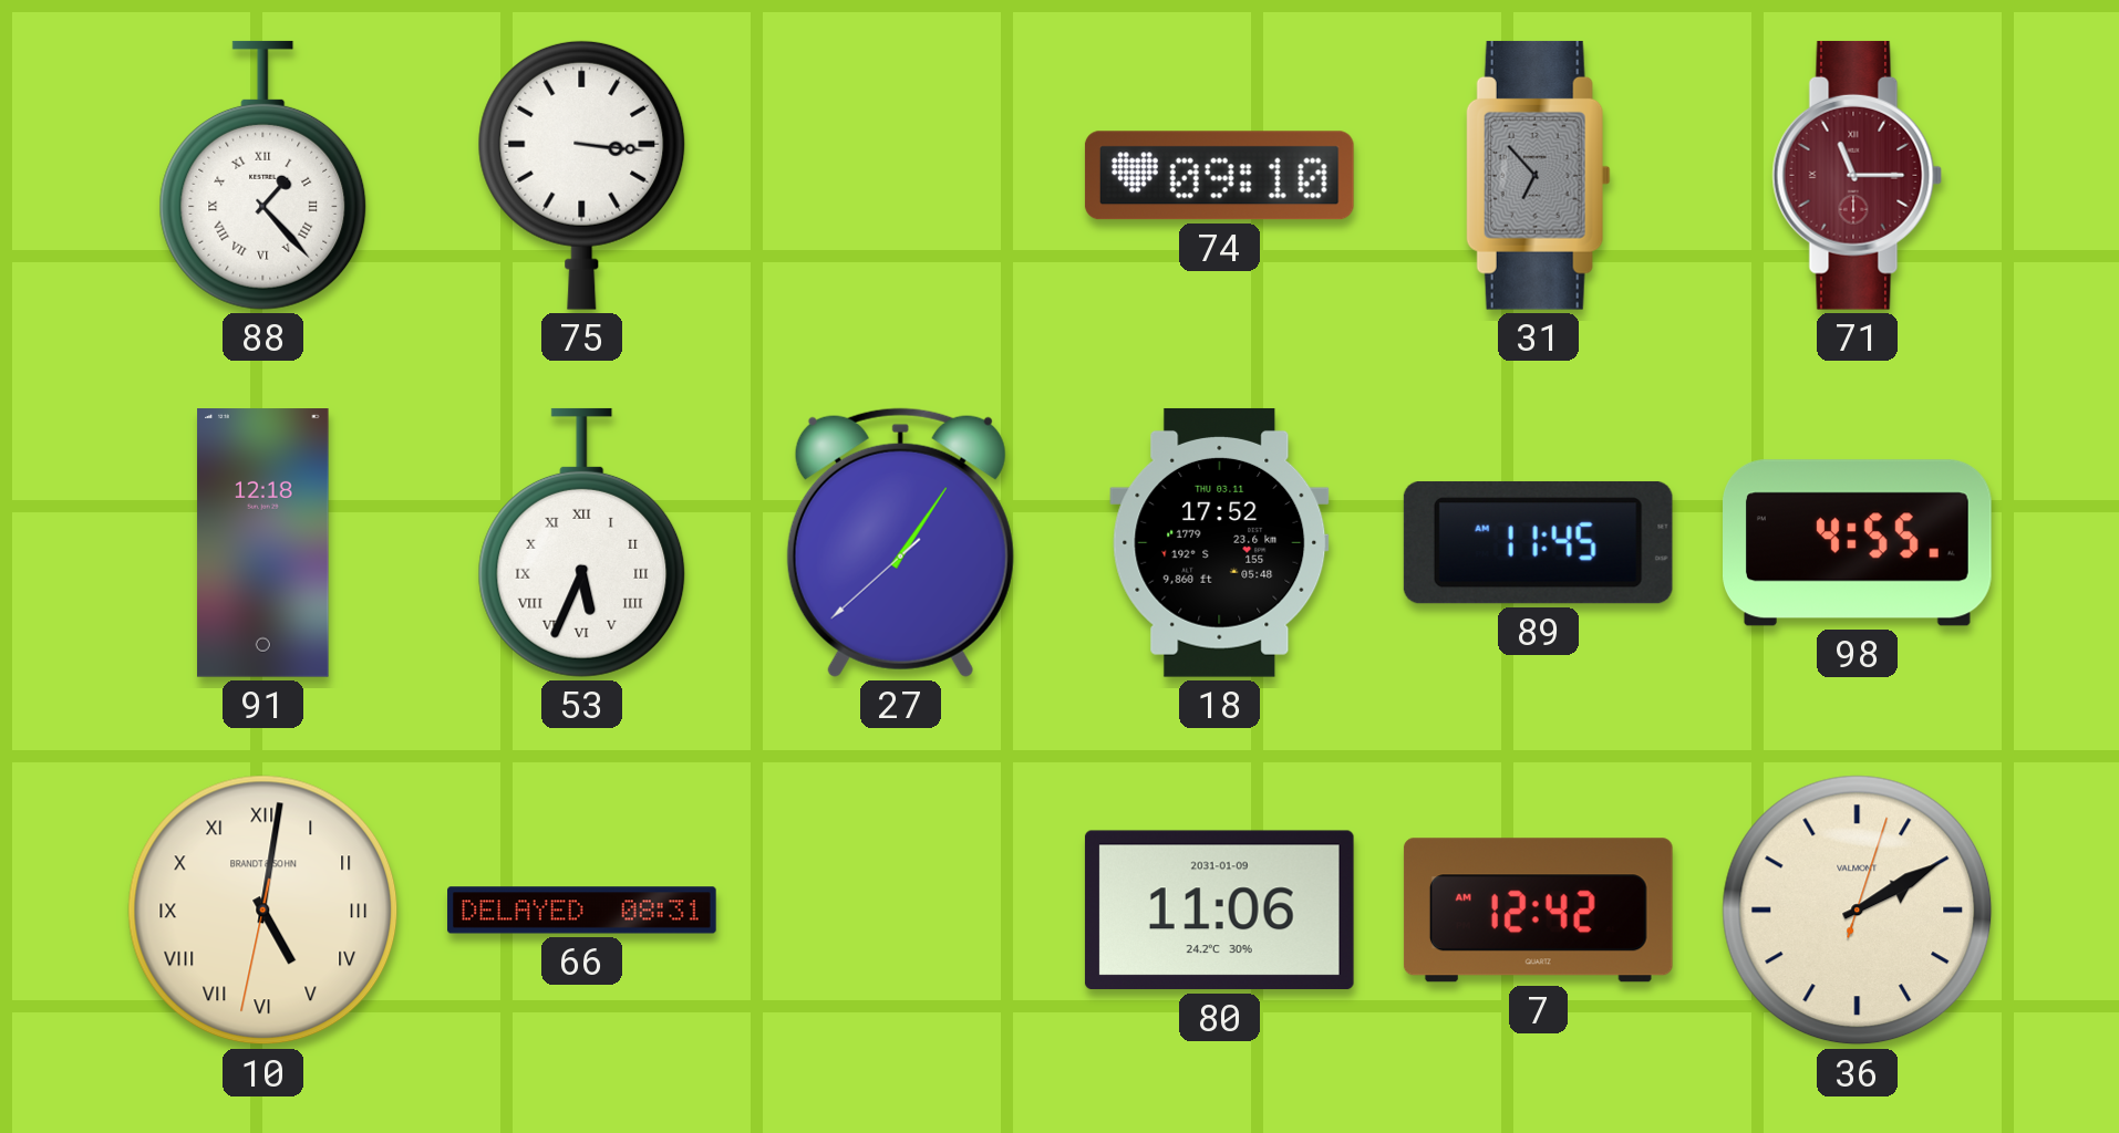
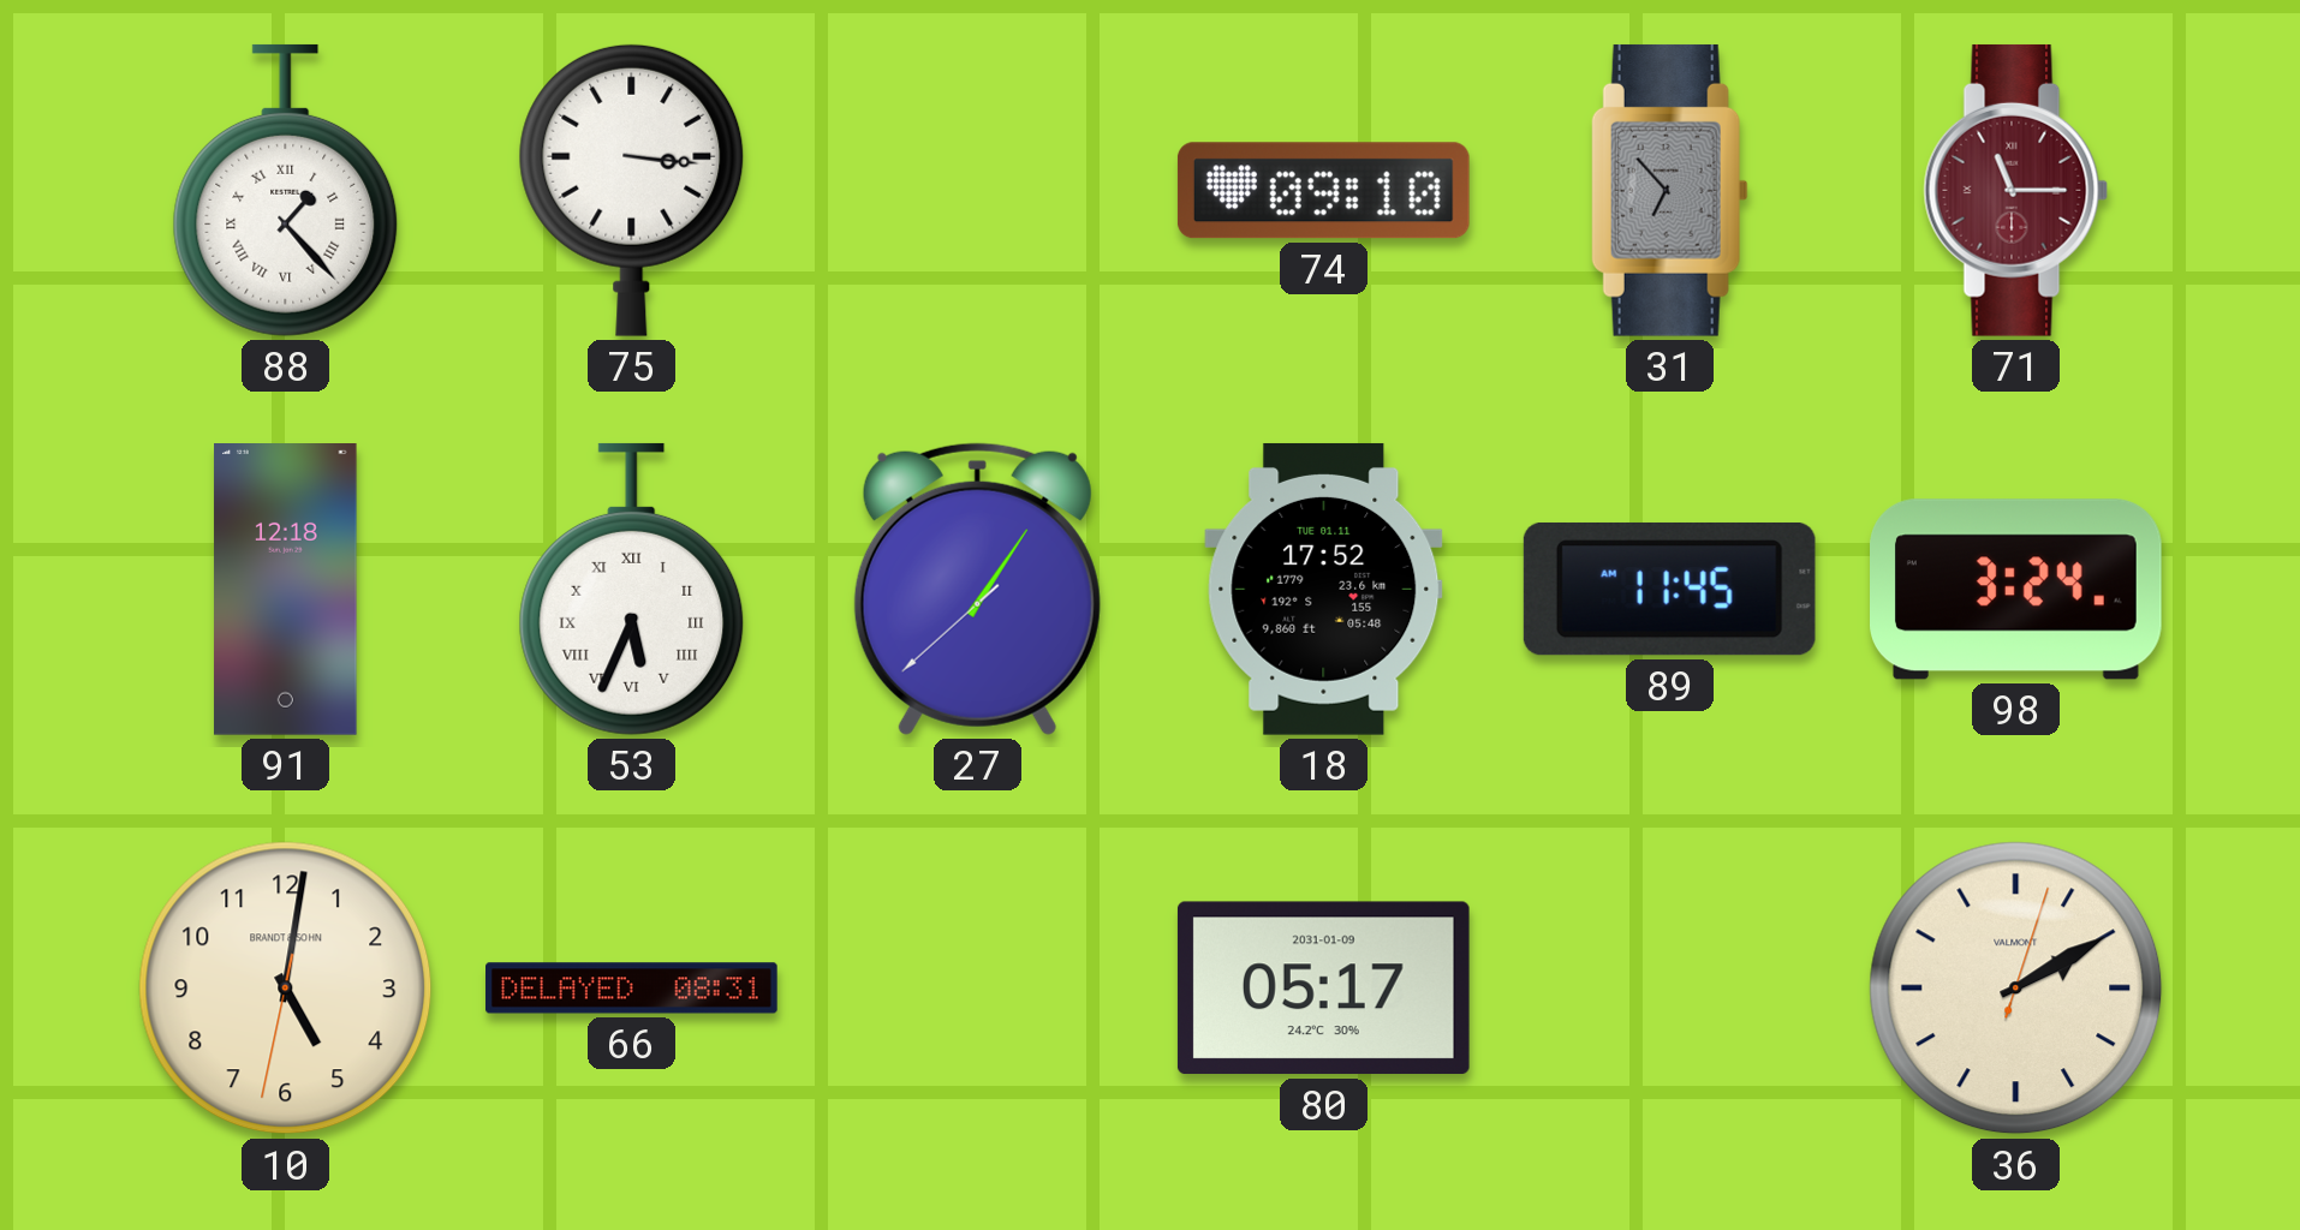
18 date: THU 03.11 -> TUE 01.11
98: 4:55 -> 3:24
10 numerals: Roman -> Arabic
80: 11:06 -> 05:17
7: 12:42 -> none
